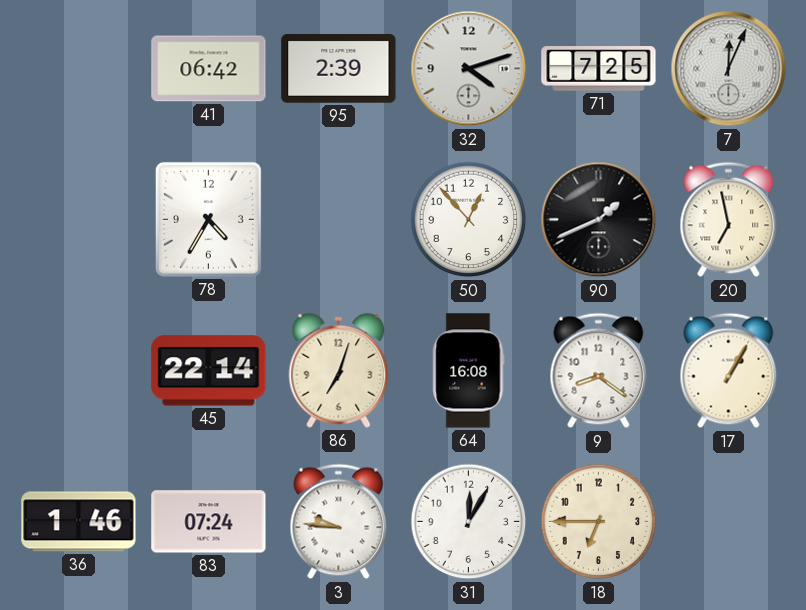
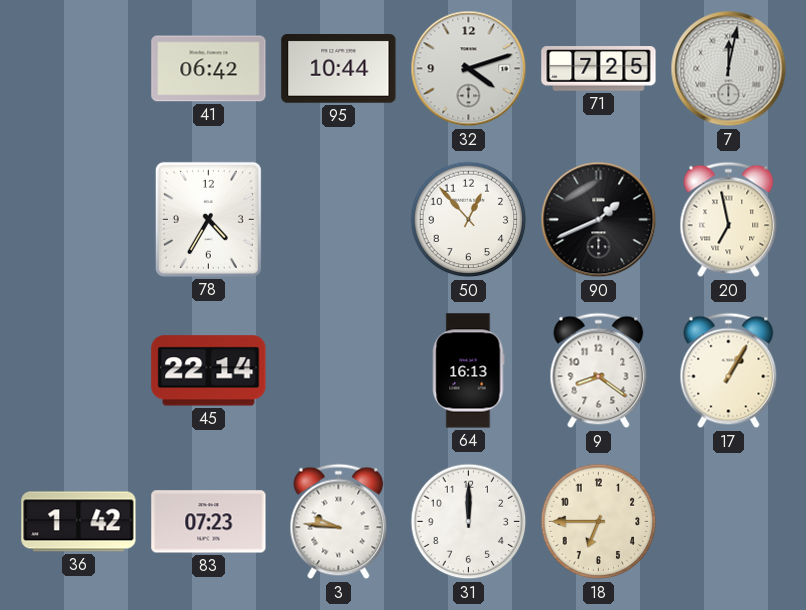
95: 2:39 -> 10:44
7: 12:04 -> 12:02
86: 7:03 -> none
64: 16:08 -> 16:13
36: 1:46 -> 1:42
83: 07:24 -> 07:23
31: 12:05 -> 12:00
